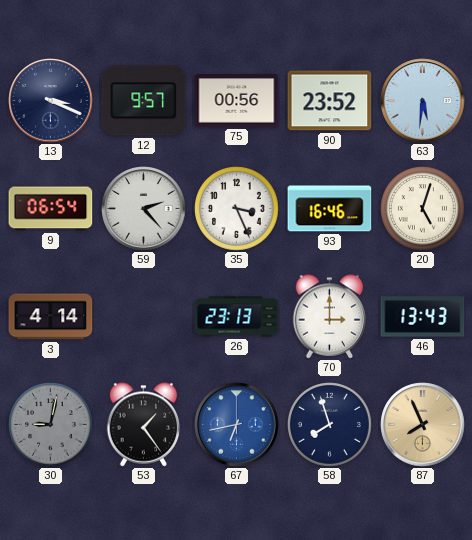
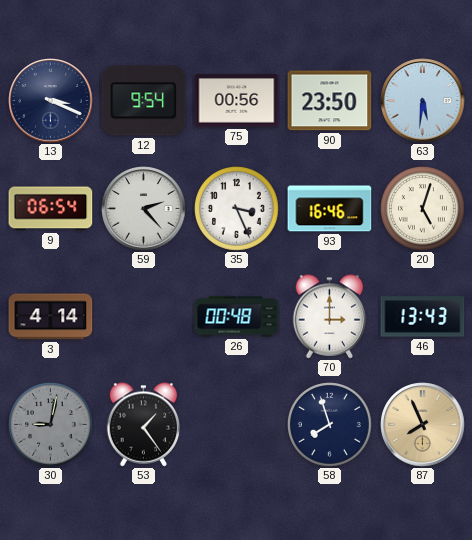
12: 9:57 -> 9:54
90: 23:52 -> 23:50
26: 23:13 -> 00:48
67: 6:43 -> none
